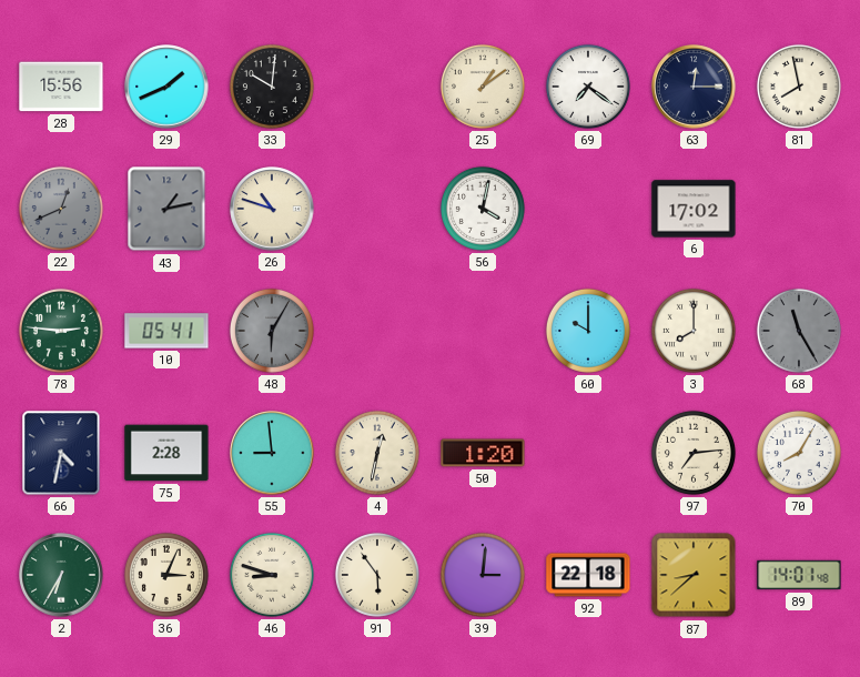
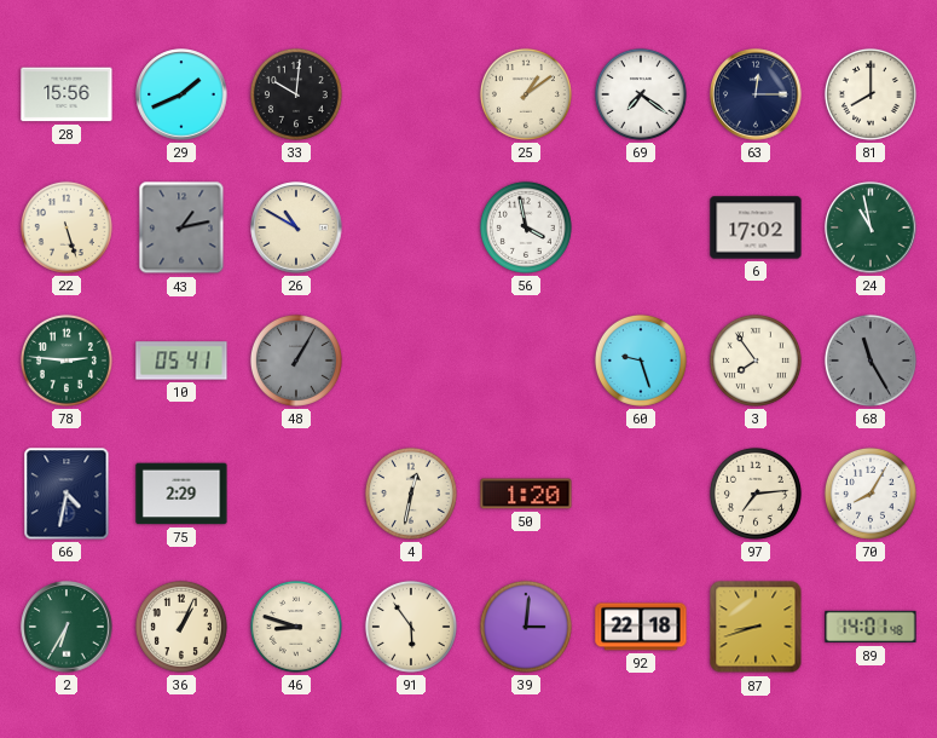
81: 7:58 -> 8:00
22: 12:41 -> 5:27
22 dial: grey -> cream
26: 10:48 -> 10:50
56: 4:02 -> 3:58
24: none -> 10:58
48: 6:05 -> 1:05
60: 10:00 -> 9:27
3: 8:00 -> 7:54
75: 2:28 -> 2:29
55: 8:59 -> none
36: 3:04 -> 1:04
87: 8:38 -> 8:42
